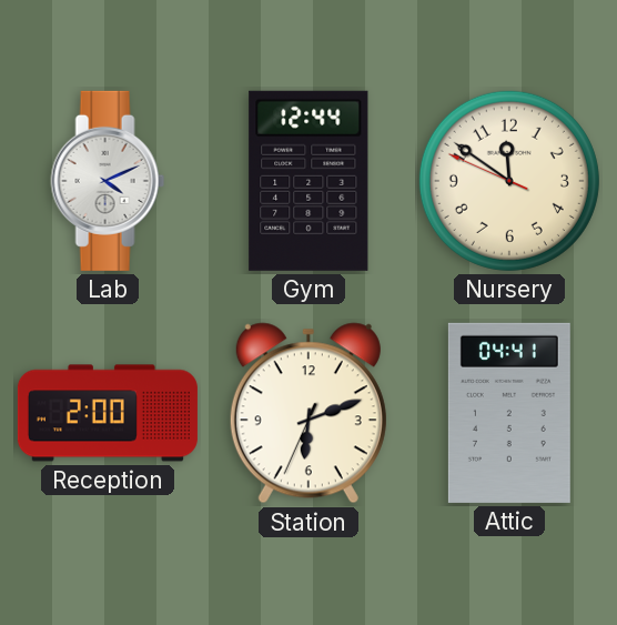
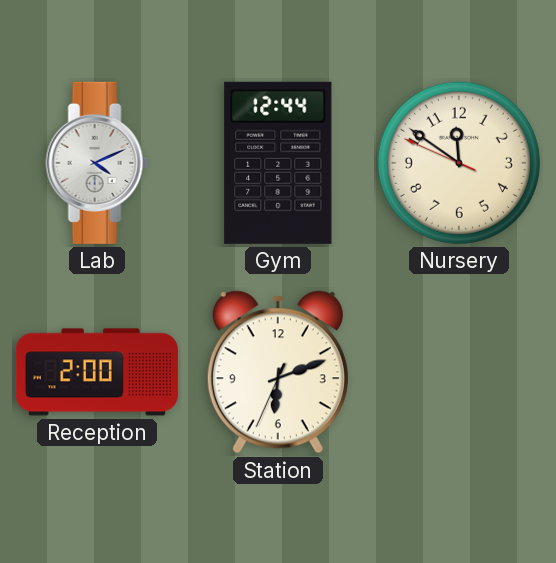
Attic: 04:41 -> none
